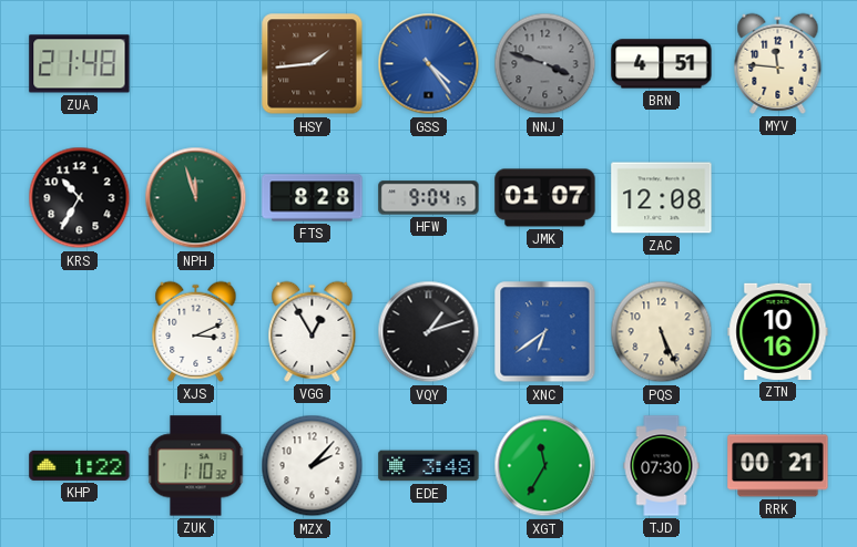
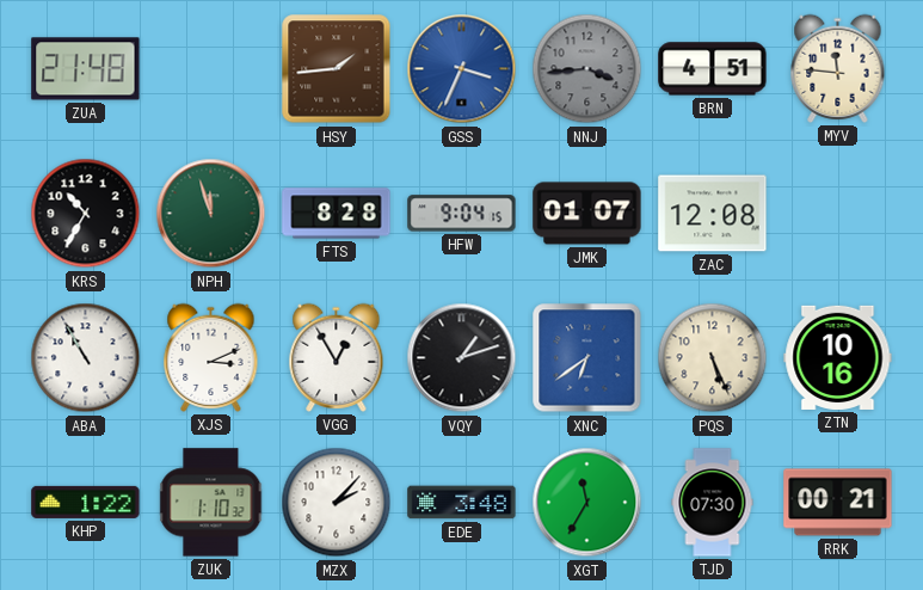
GSS: 4:24 -> 3:34
NNJ: 3:48 -> 3:44
ABA: none -> 10:55
